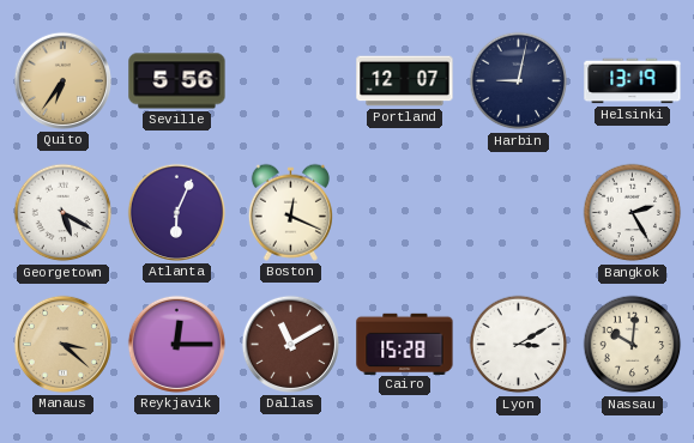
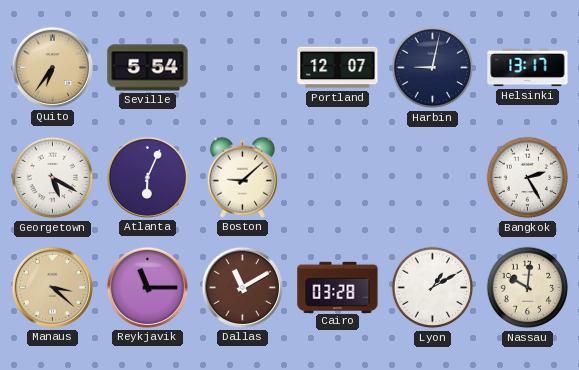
Seville: 5:56 -> 5:54
Helsinki: 13:19 -> 13:17
Boston: 12:19 -> 9:08
Reykjavik: 12:15 -> 11:15
Cairo: 15:28 -> 03:28
Lyon: 3:10 -> 1:10
